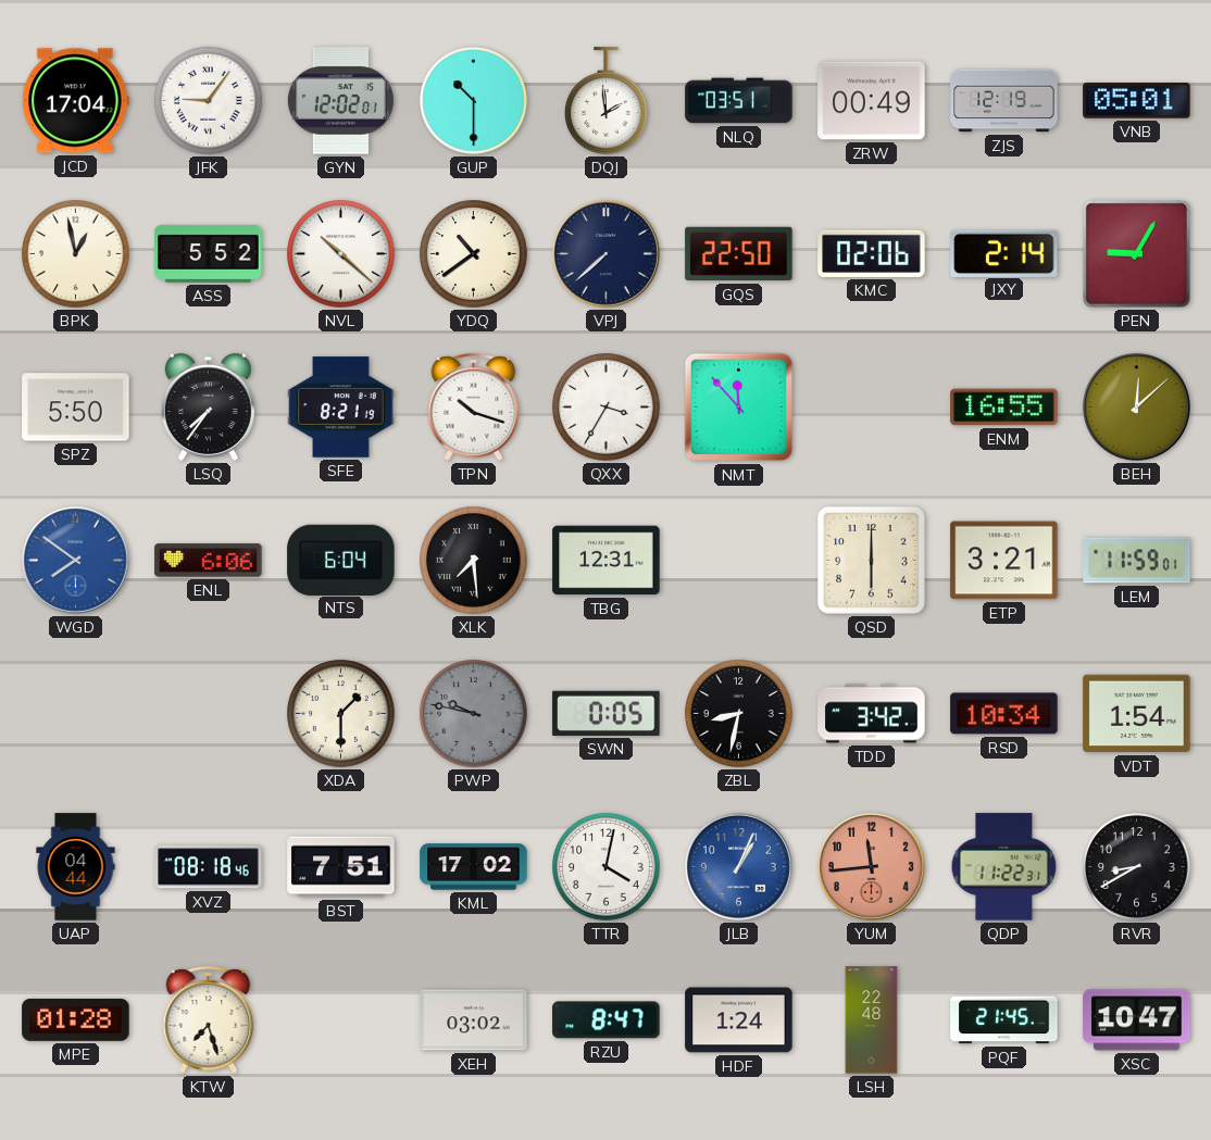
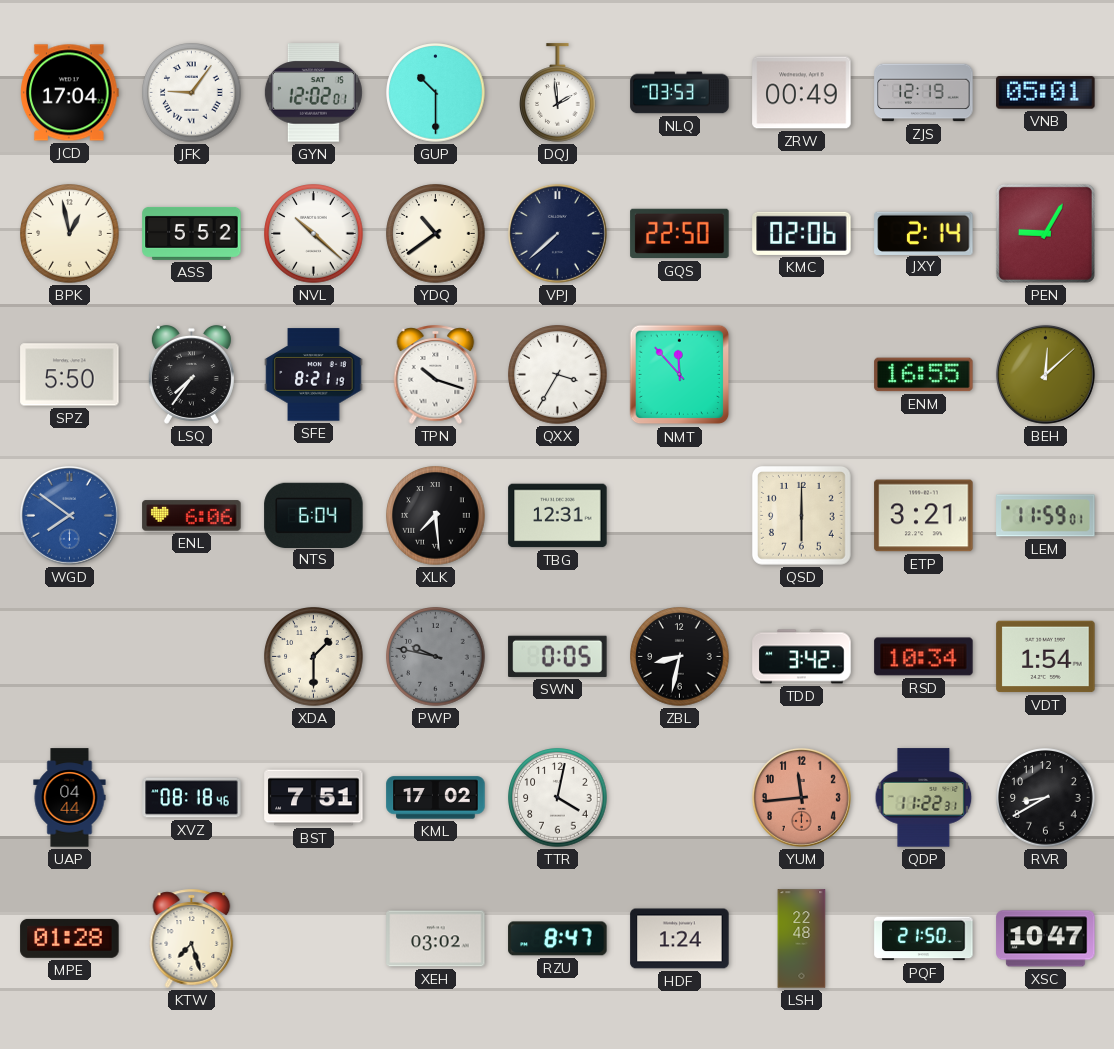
NLQ: 03:51 -> 03:53
JLB: 1:04 -> none
PQF: 21:45 -> 21:50
